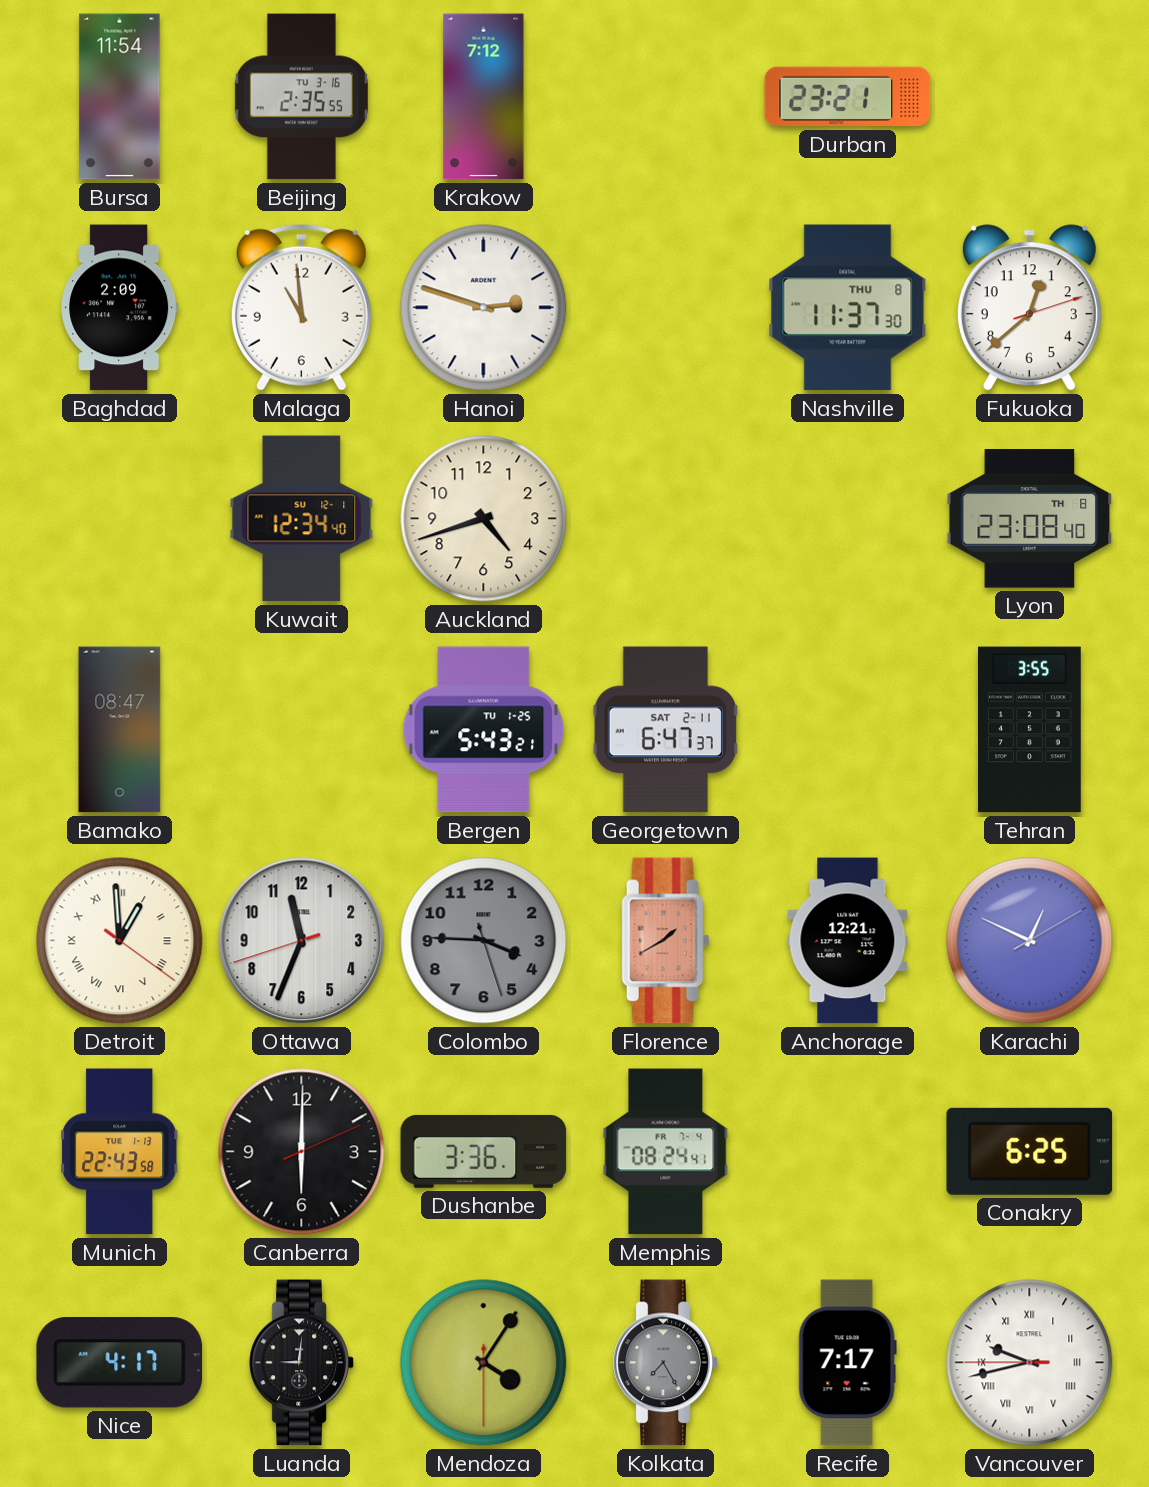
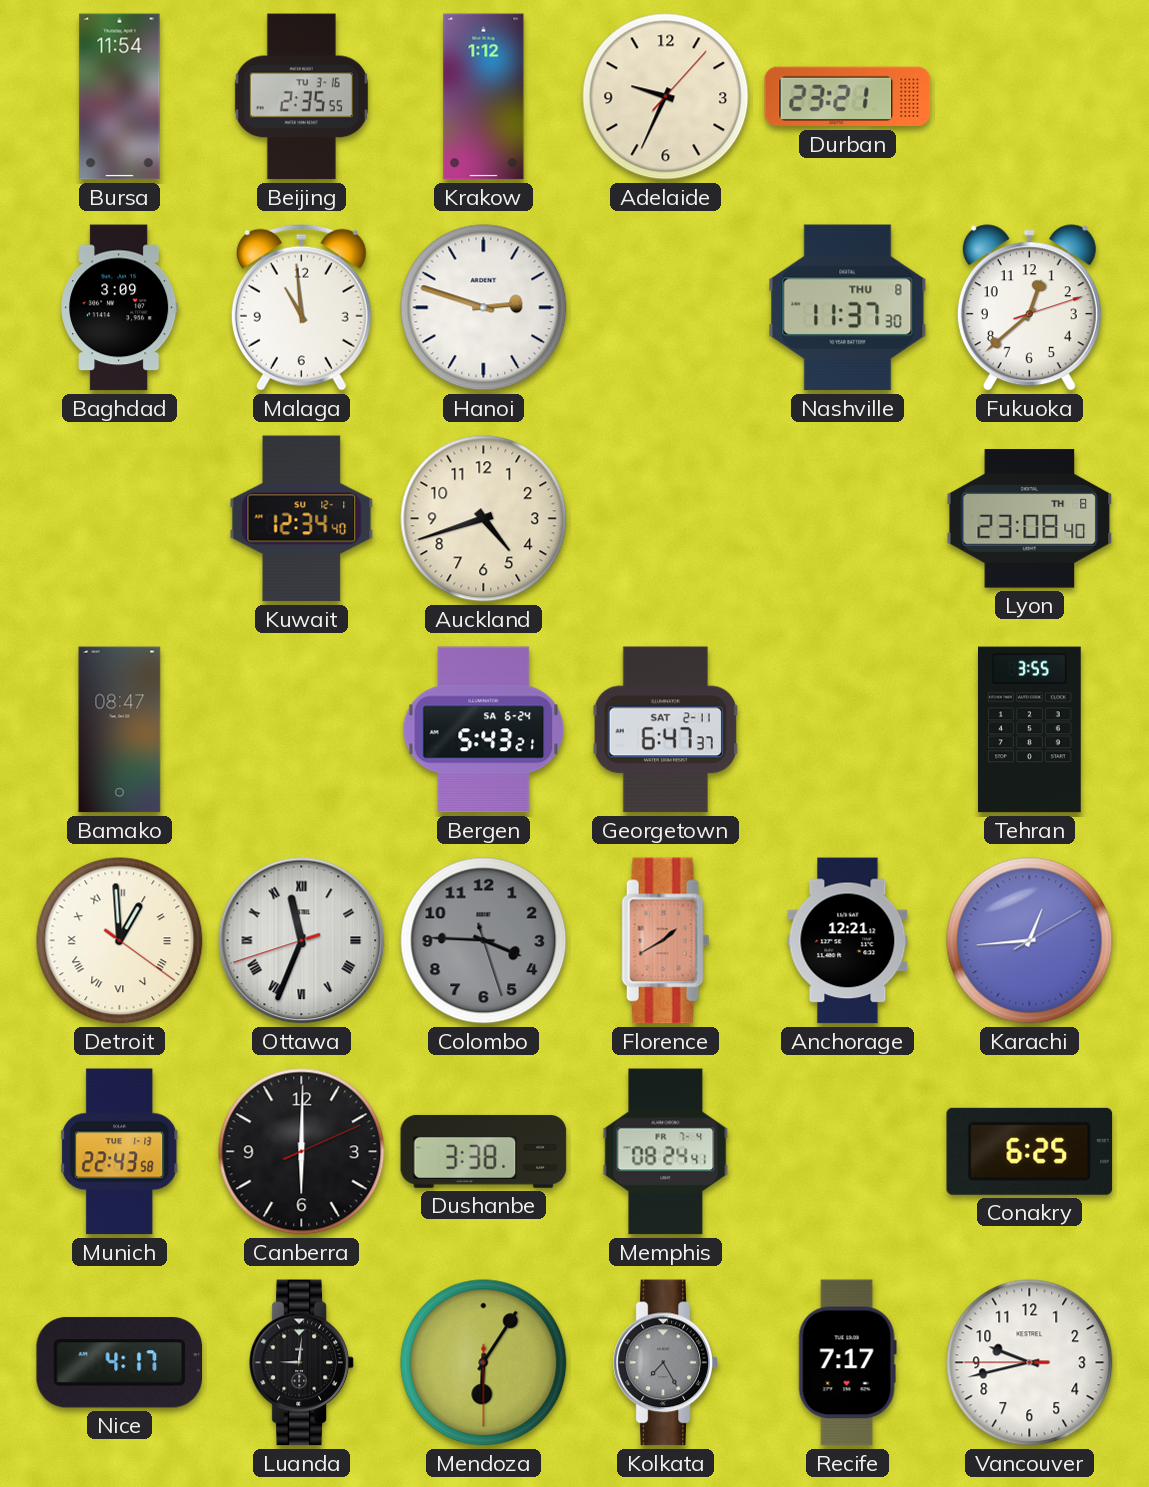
Krakow: 7:12 -> 1:12
Adelaide: none -> 9:34
Baghdad: 2:09 -> 3:09
Bergen date: TU 1-25 -> SA 6-24
Ottawa numerals: Arabic -> Roman
Karachi: 12:49 -> 12:44
Dushanbe: 3:36 -> 3:38
Mendoza: 4:05 -> 6:05
Vancouver numerals: Roman -> Arabic
